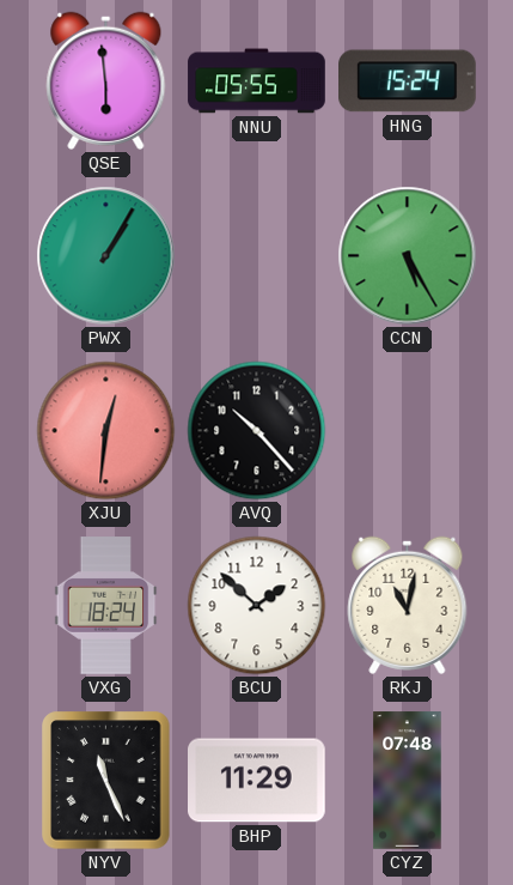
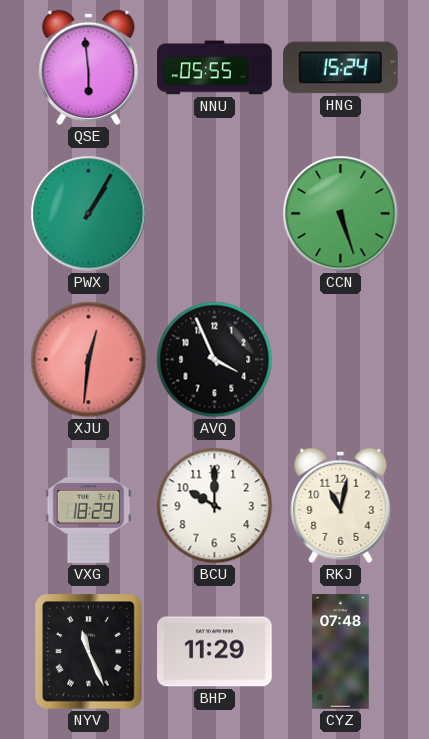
CCN: 5:25 -> 5:27
AVQ: 10:23 -> 3:56
VXG: 18:24 -> 18:29
BCU: 1:52 -> 10:00
